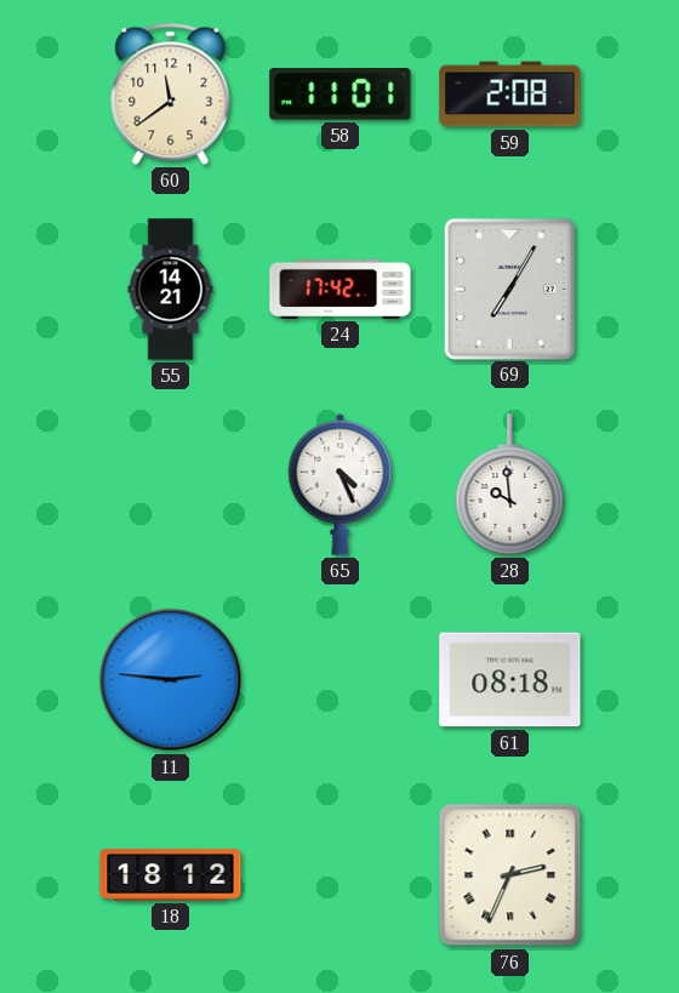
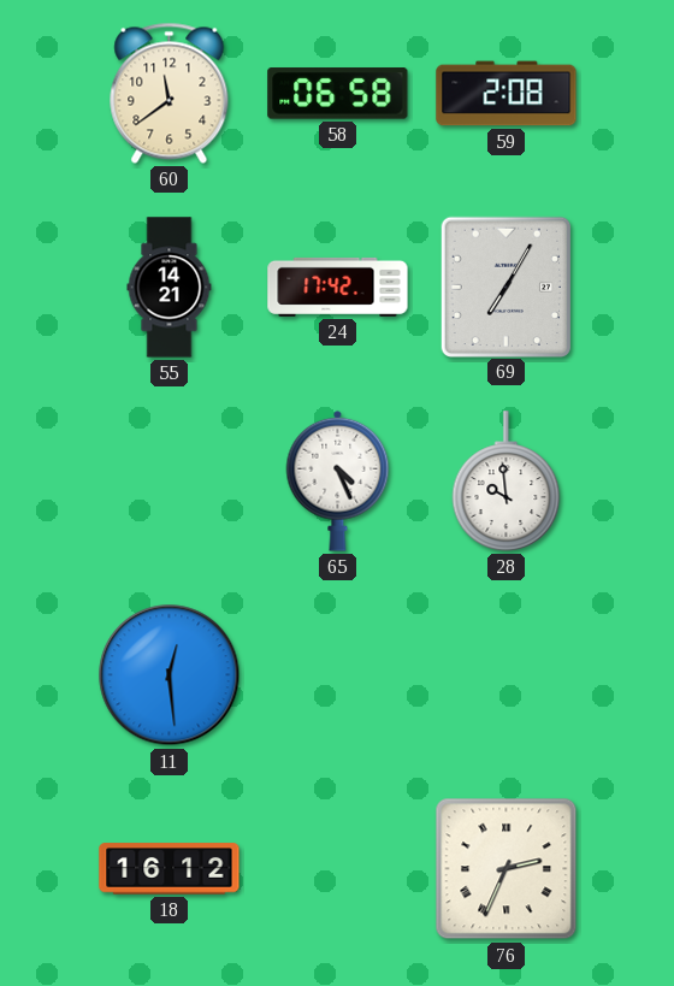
58: 11:01 -> 06:58
11: 2:46 -> 12:29
61: 08:18 -> none
18: 18:12 -> 16:12
